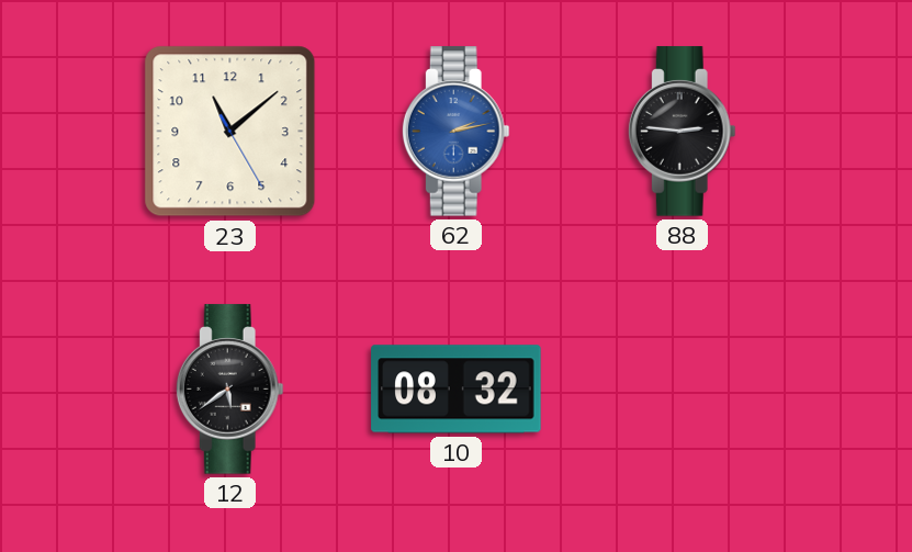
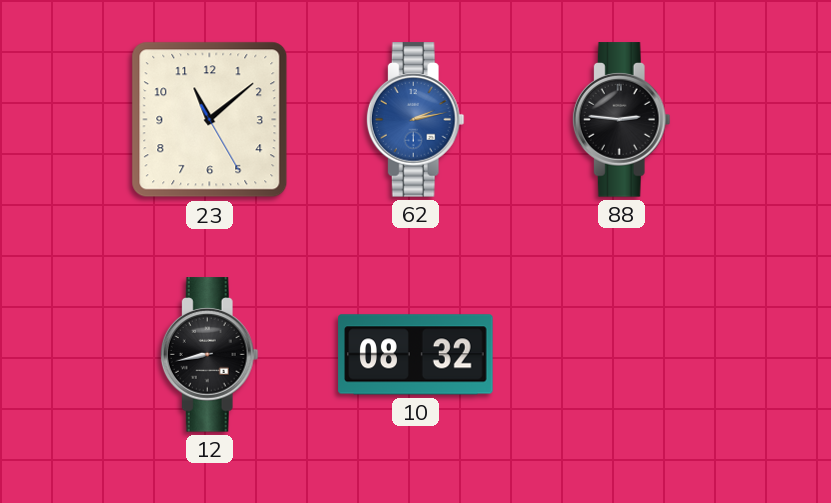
12: 5:39 -> 8:43
